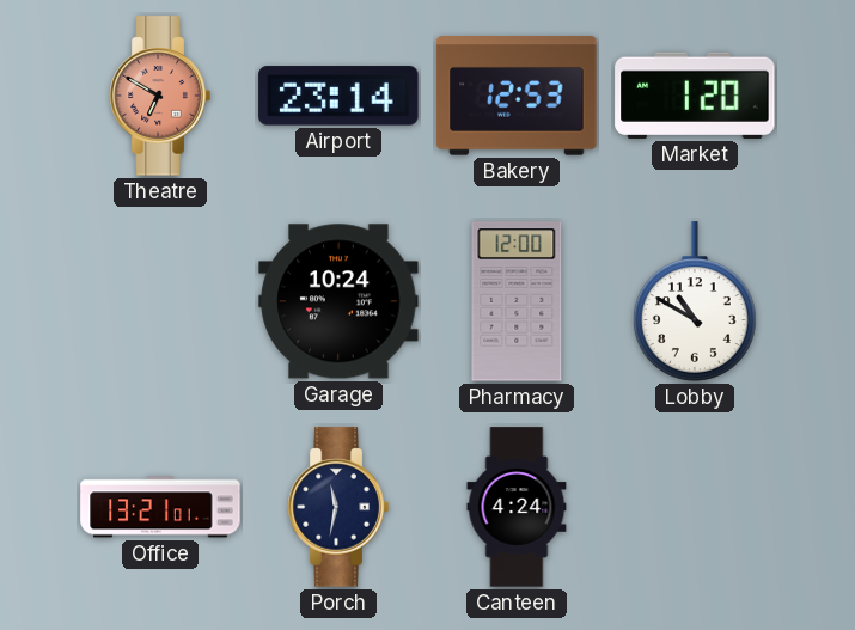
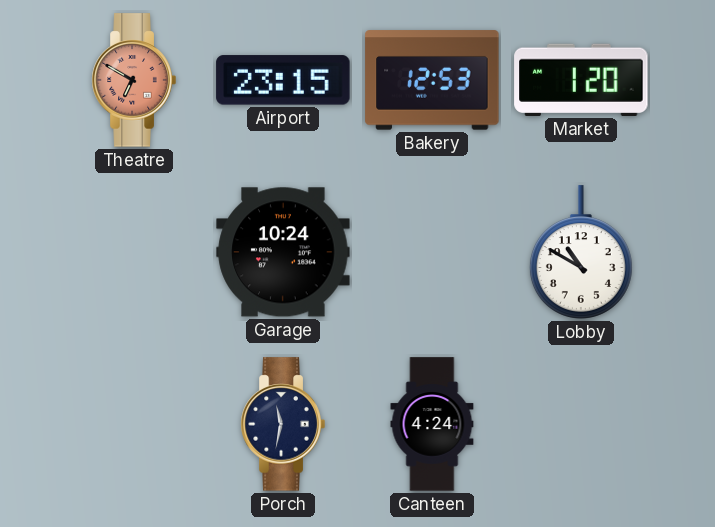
Airport: 23:14 -> 23:15
Pharmacy: 12:00 -> none
Office: 13:21 -> none
